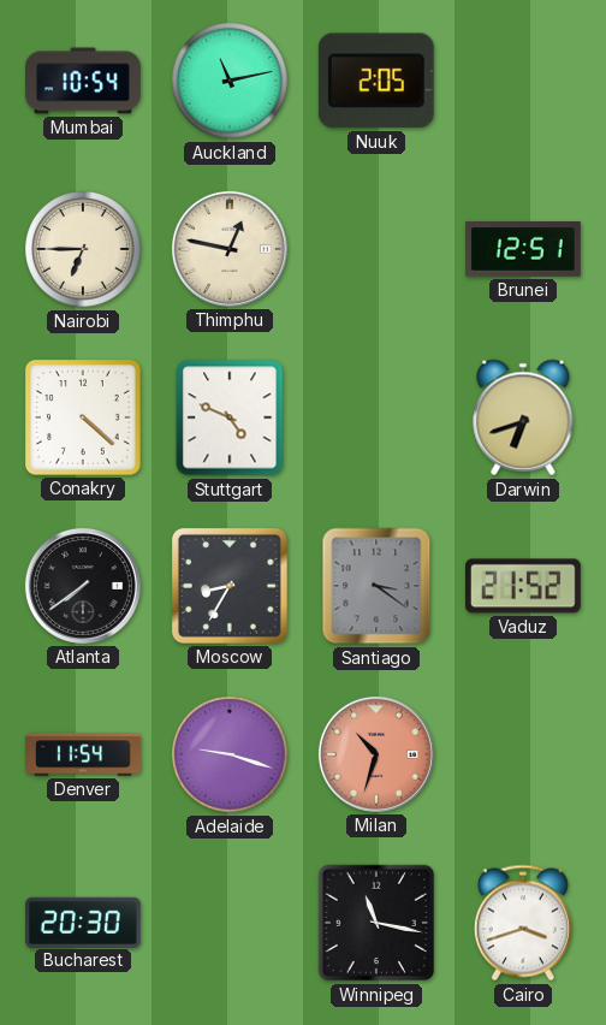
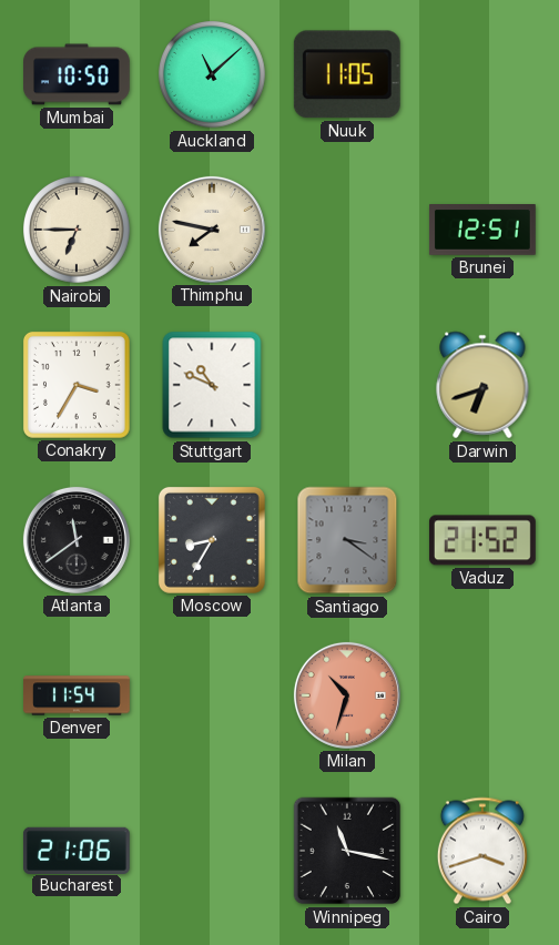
Mumbai: 10:54 -> 10:50
Auckland: 11:13 -> 11:08
Nuuk: 2:05 -> 11:05
Thimphu: 12:47 -> 7:47
Conakry: 4:22 -> 3:35
Stuttgart: 4:49 -> 10:49
Atlanta: 7:39 -> 11:39
Adelaide: 9:18 -> none
Bucharest: 20:30 -> 21:06
